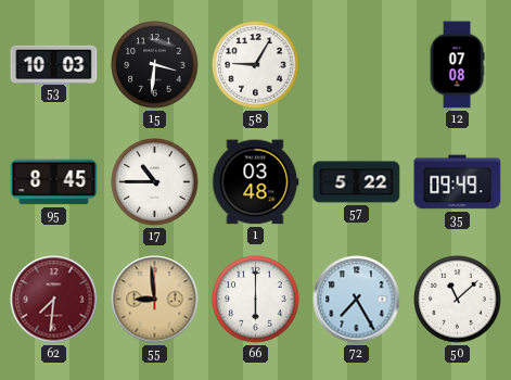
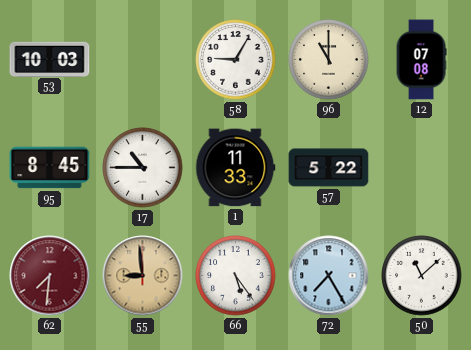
15: 3:31 -> none
96: none -> 11:00
1: 03:48 -> 11:33
35: 09:49 -> none
66: 6:00 -> 5:24
